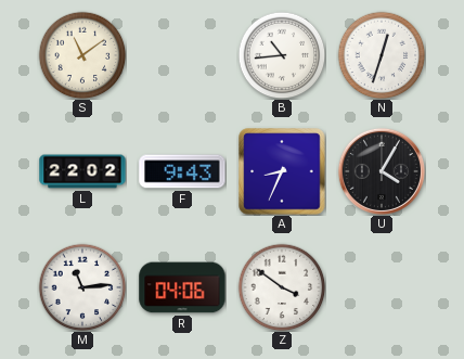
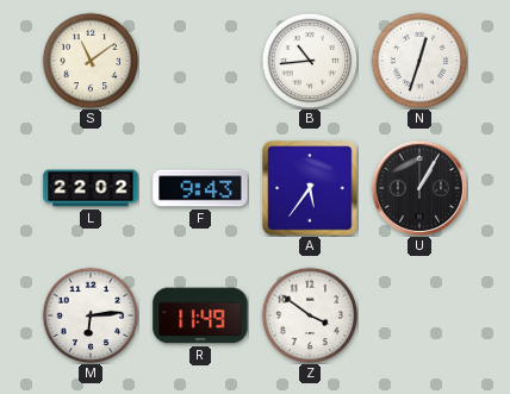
A: 8:34 -> 5:36
U: 4:05 -> 1:05
M: 11:14 -> 6:14
R: 04:06 -> 11:49
